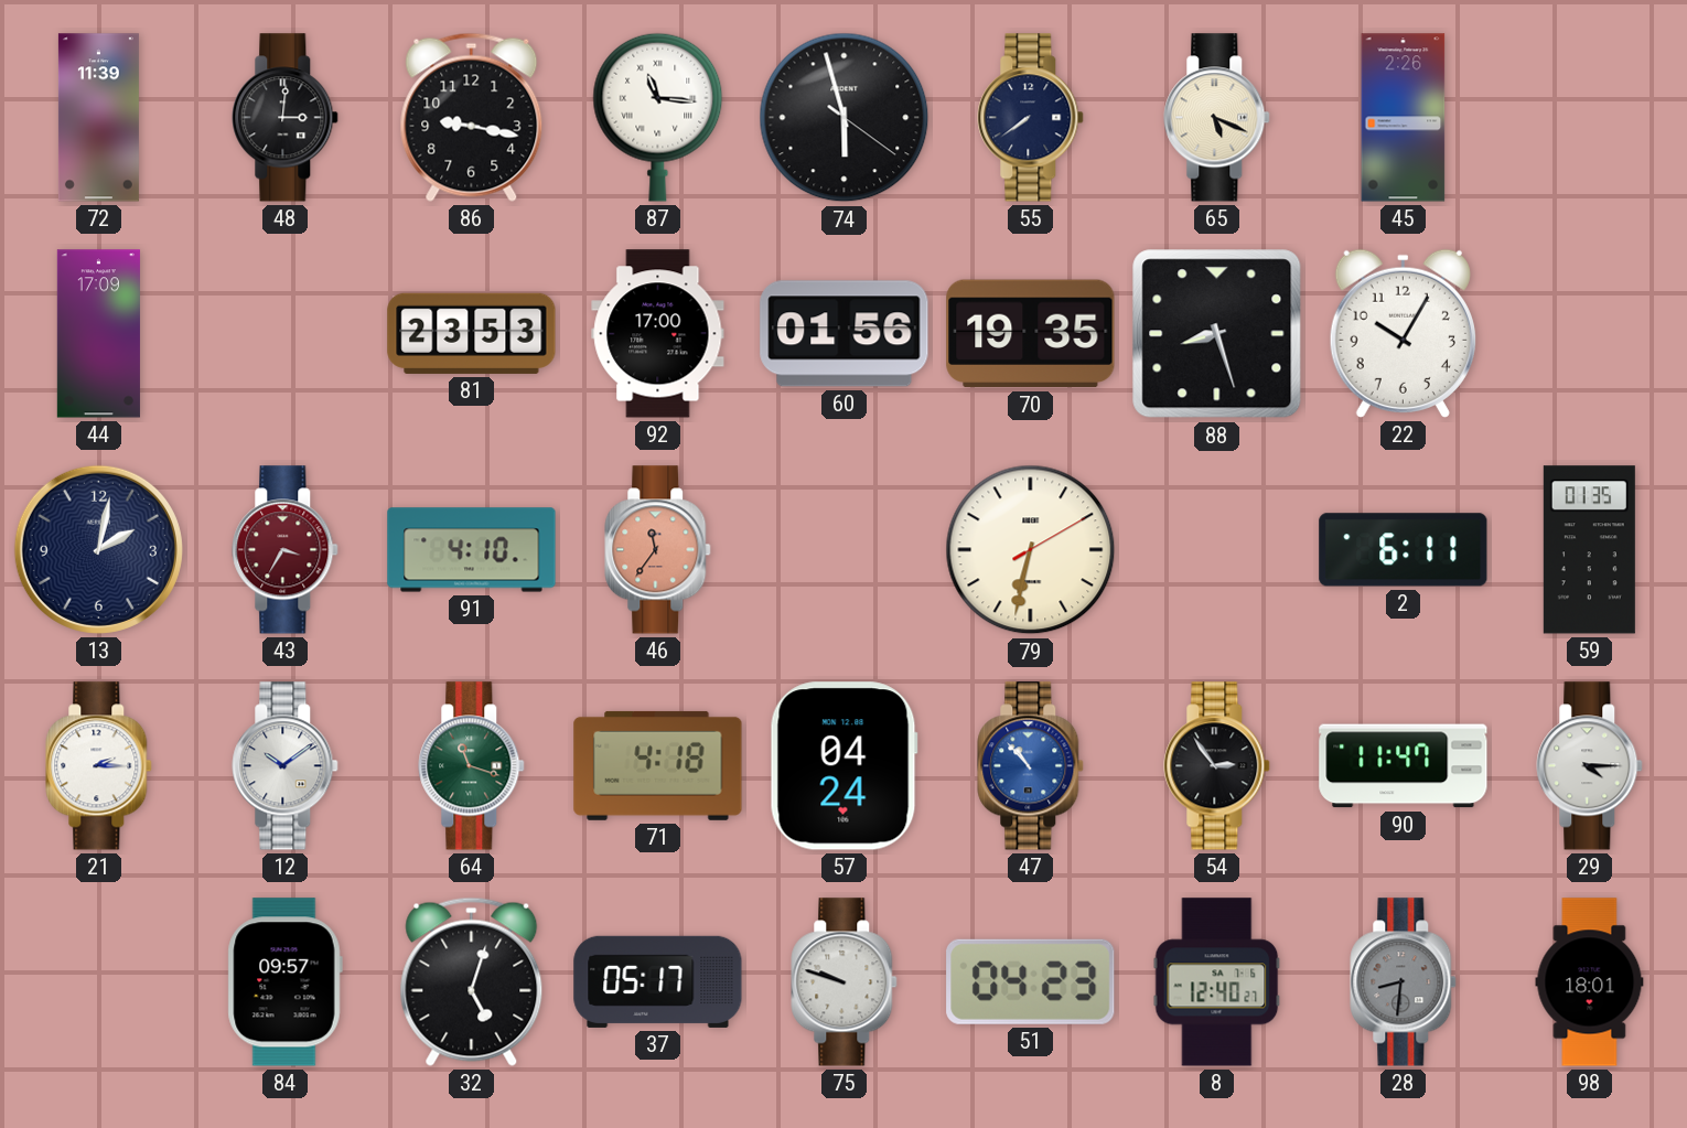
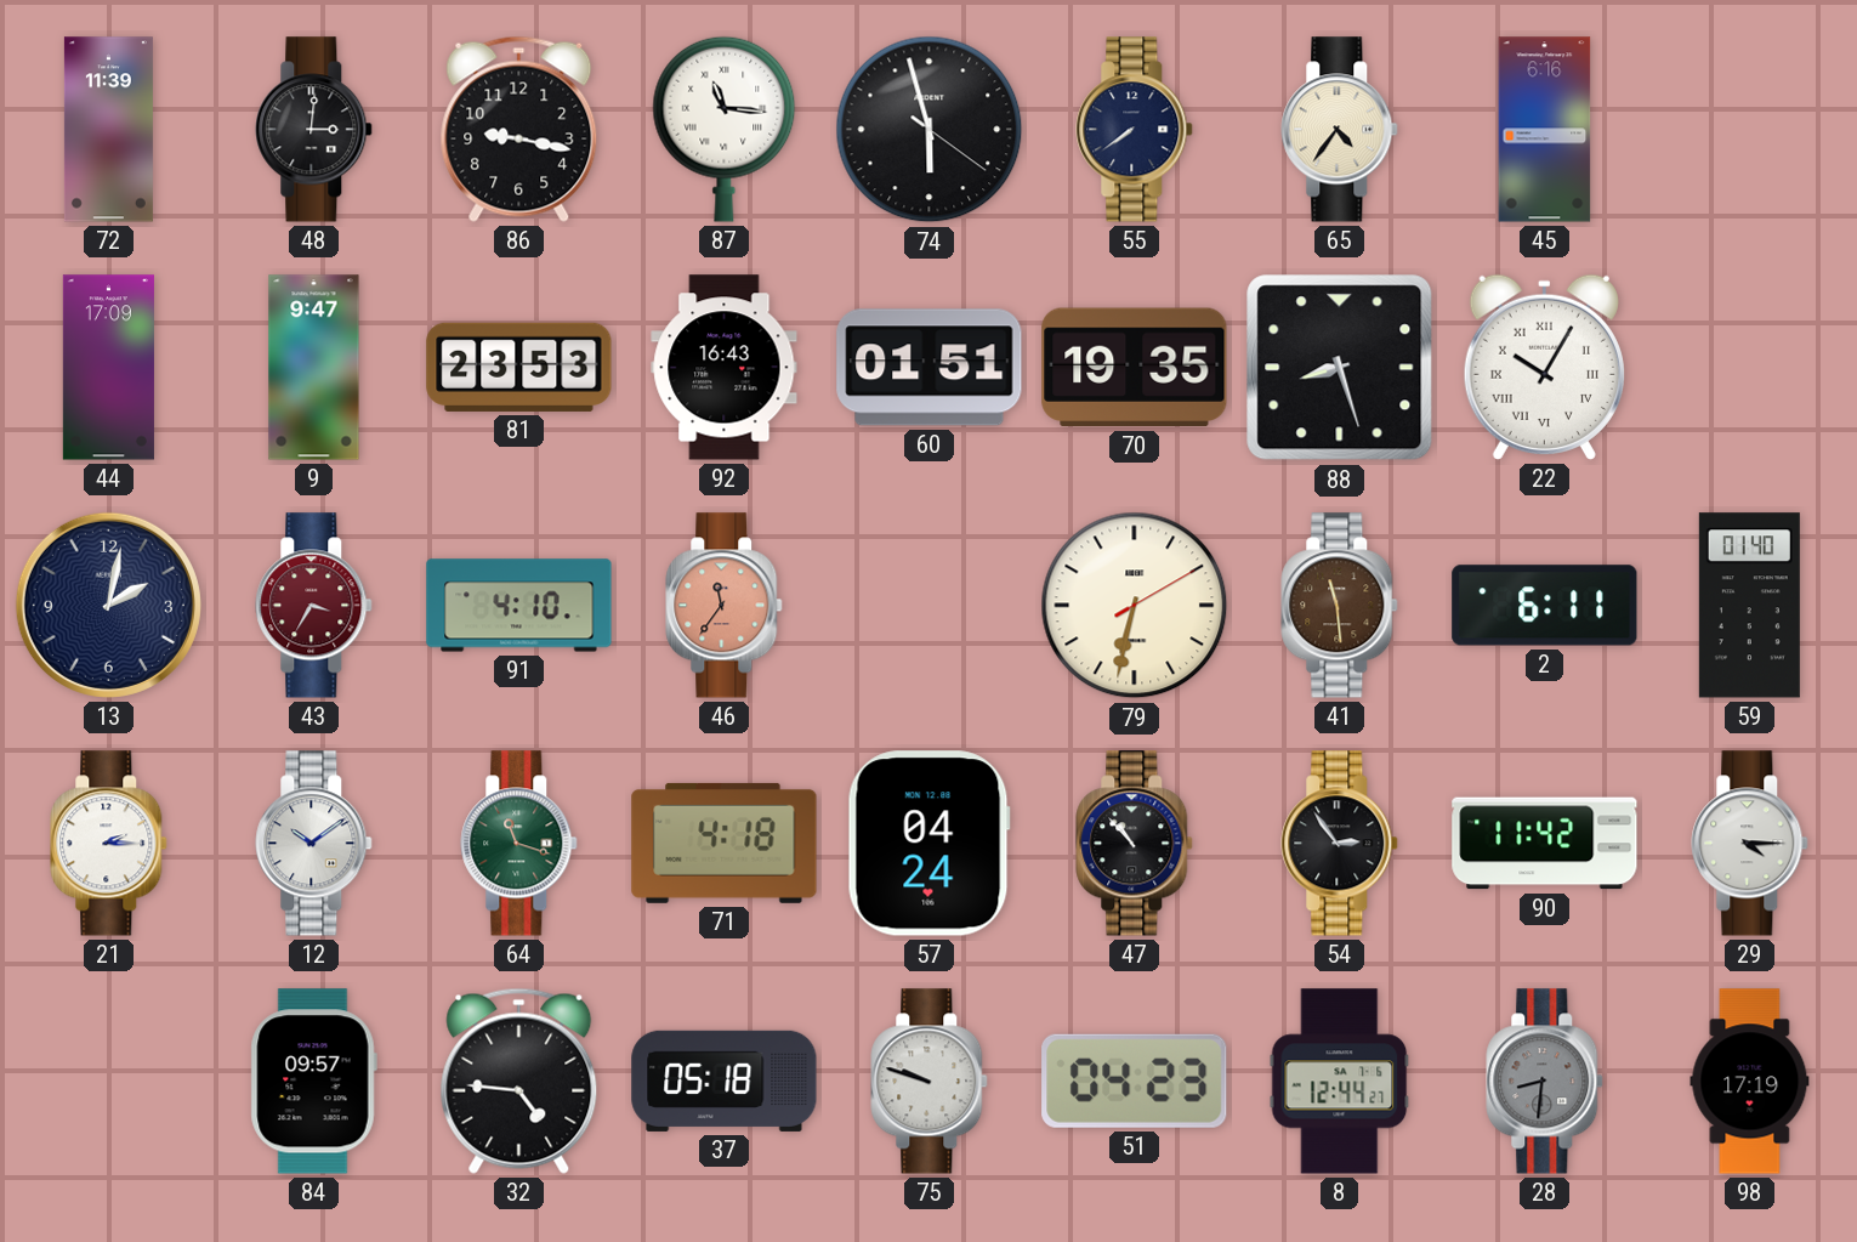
65: 5:19 -> 4:36
45: 2:26 -> 6:16
9: none -> 9:47
92: 17:00 -> 16:43
60: 01:56 -> 01:51
22 numerals: Arabic -> Roman
41: none -> 11:29
59: 01:35 -> 01:40
47 dial: blue -> black
90: 11:47 -> 11:42
32: 5:03 -> 4:46
37: 05:17 -> 05:18
8: 12:40 -> 12:44
98: 18:01 -> 17:19
